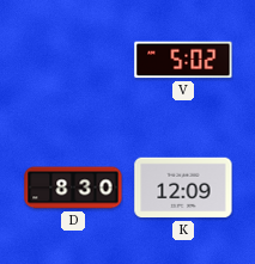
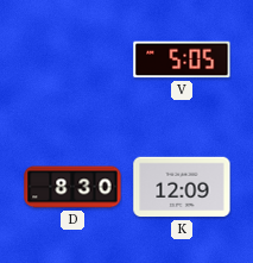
V: 5:02 -> 5:05
